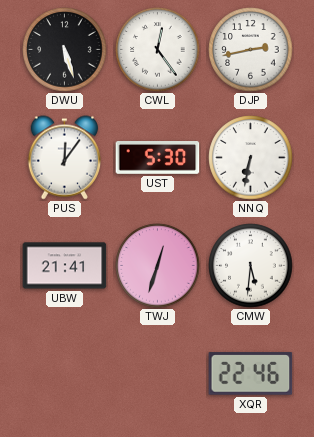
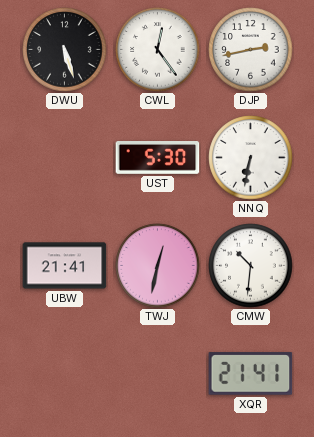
PUS: 12:06 -> none
TWJ: 12:33 -> 12:32
CMW: 5:31 -> 10:31
XQR: 22:46 -> 21:41
